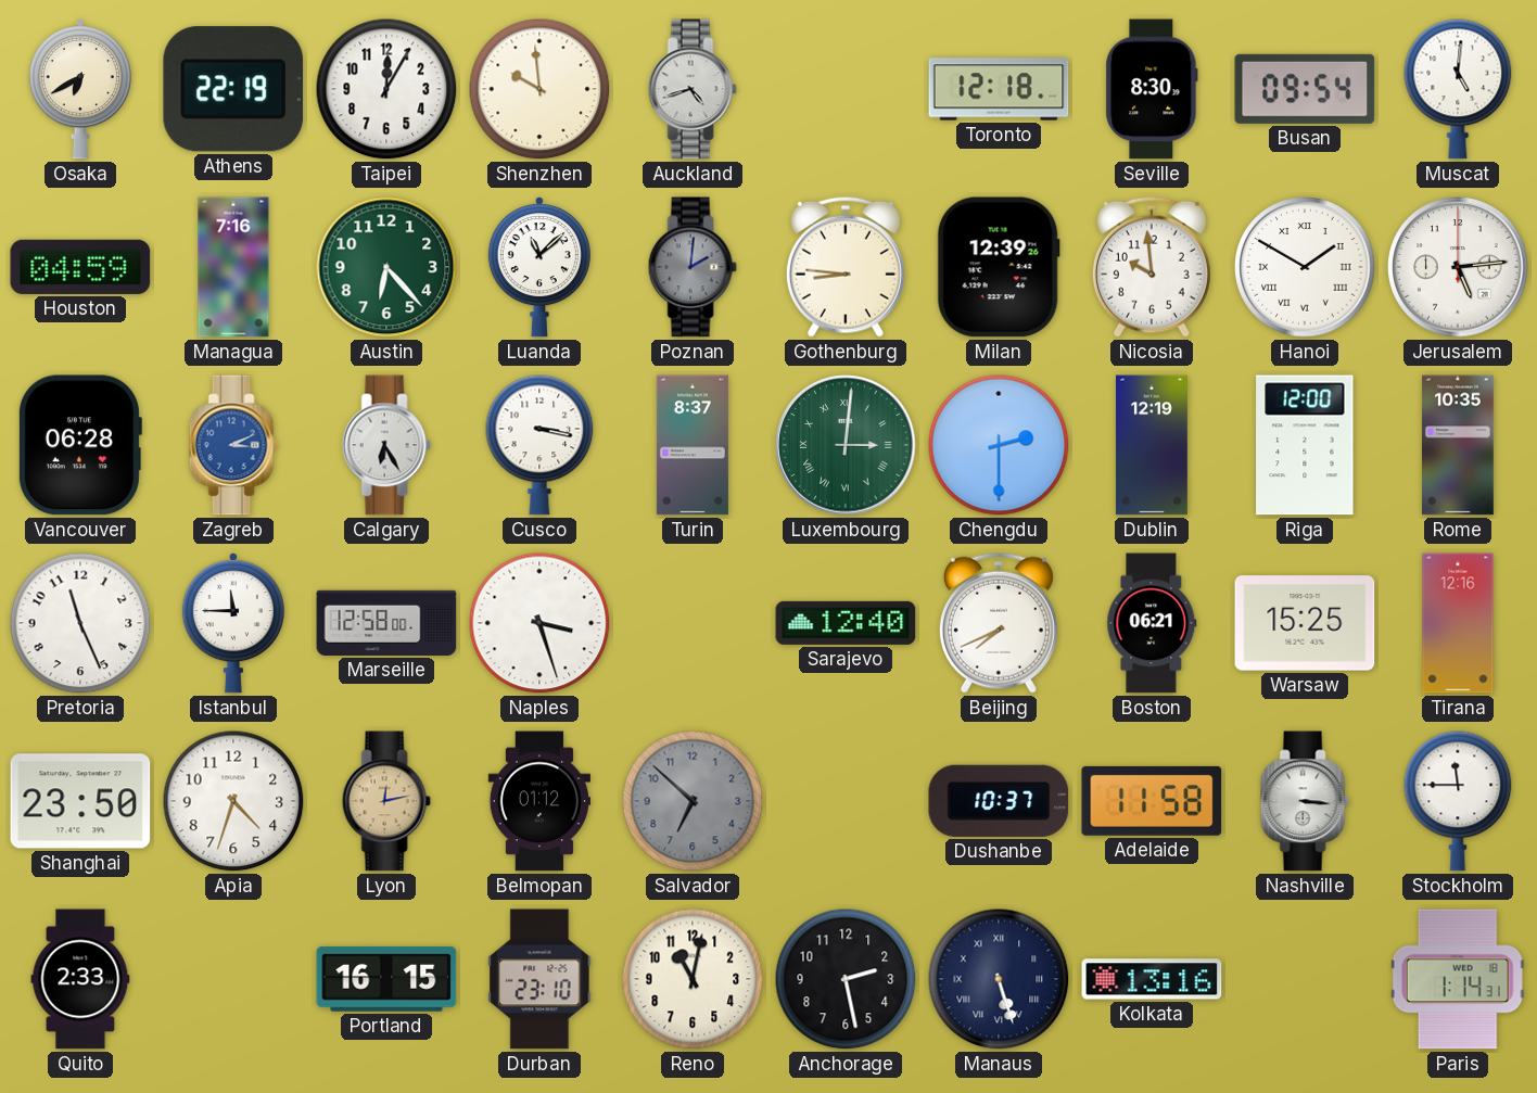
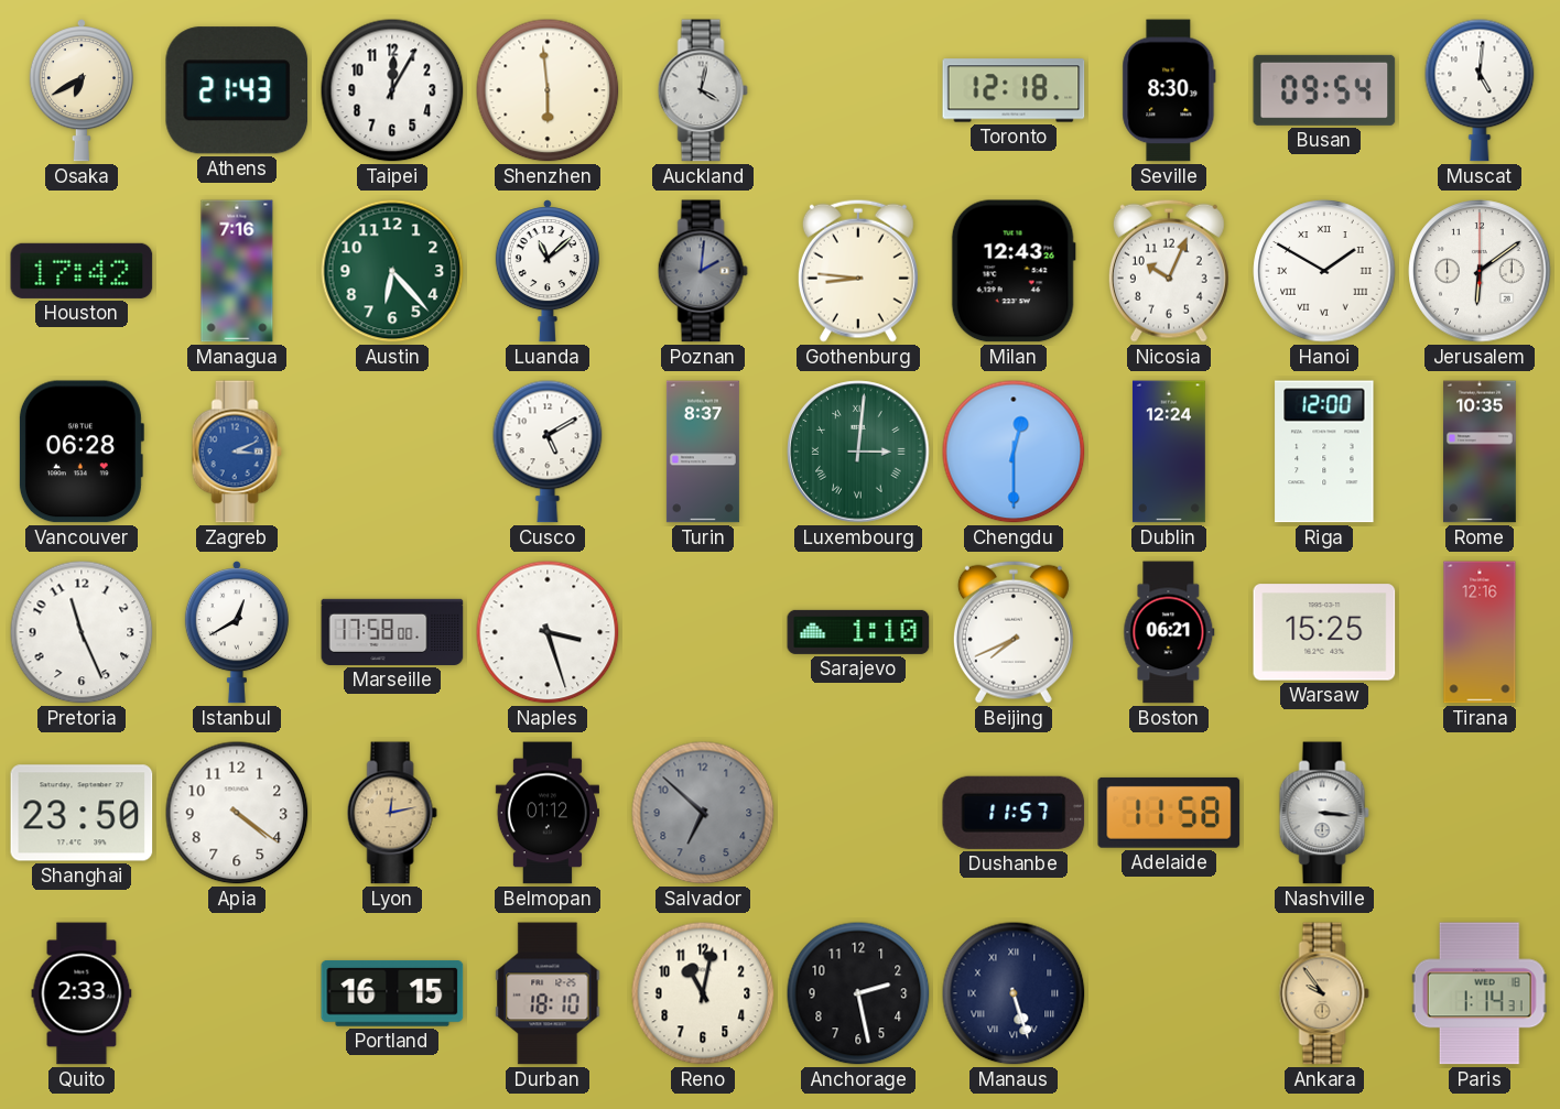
Athens: 22:19 -> 21:43
Shenzhen: 9:59 -> 5:59
Auckland: 4:42 -> 4:02
Houston: 04:59 -> 17:42
Milan: 12:39 -> 12:43
Nicosia: 9:59 -> 10:04
Jerusalem: 5:14 -> 6:09
Calgary: 6:25 -> none
Cusco: 3:17 -> 5:10
Chengdu: 2:30 -> 12:30
Dublin: 12:19 -> 12:24
Istanbul: 11:45 -> 12:40
Marseille: 12:58 -> 17:58
Sarajevo: 12:40 -> 1:10
Apia: 4:33 -> 4:21
Dushanbe: 10:37 -> 11:57
Stockholm: 11:45 -> none
Durban: 23:10 -> 18:10
Kolkata: 13:16 -> none
Ankara: none -> 9:54
